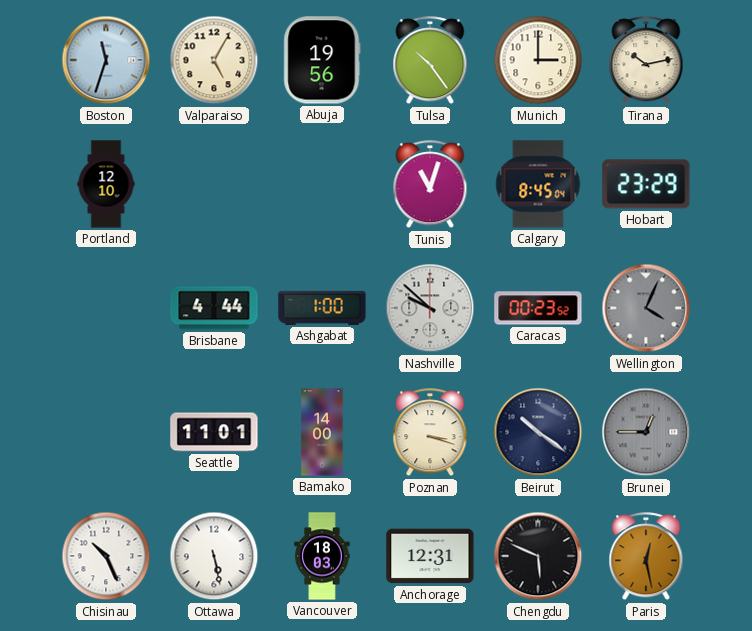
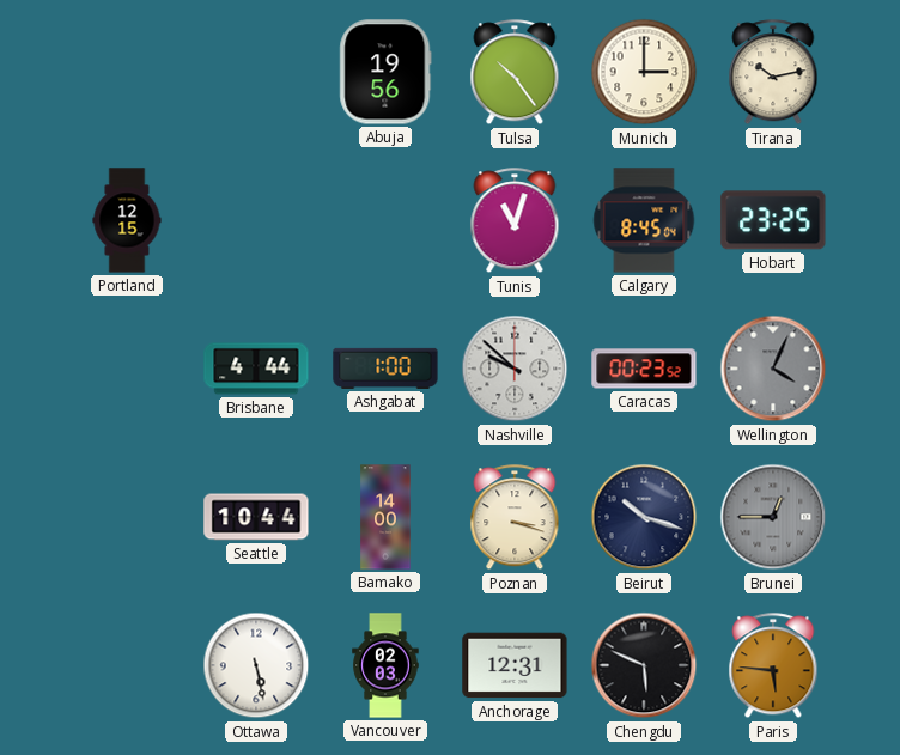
Boston: 11:33 -> none
Valparaiso: 5:05 -> none
Portland: 12:10 -> 12:15
Hobart: 23:29 -> 23:25
Seattle: 11:01 -> 10:44
Beirut: 10:21 -> 10:18
Chisinau: 10:26 -> none
Vancouver: 18:03 -> 02:03
Paris: 12:28 -> 5:46
